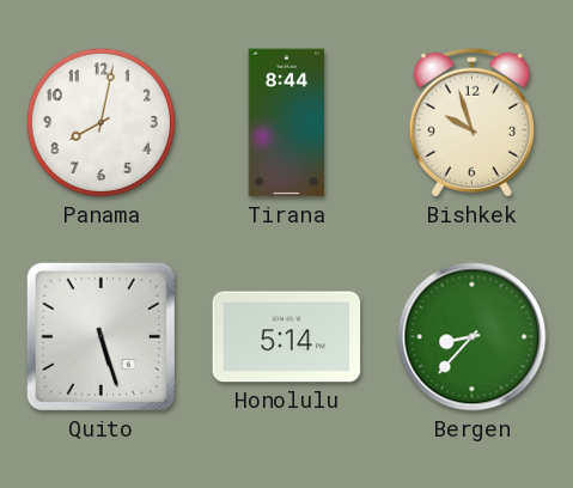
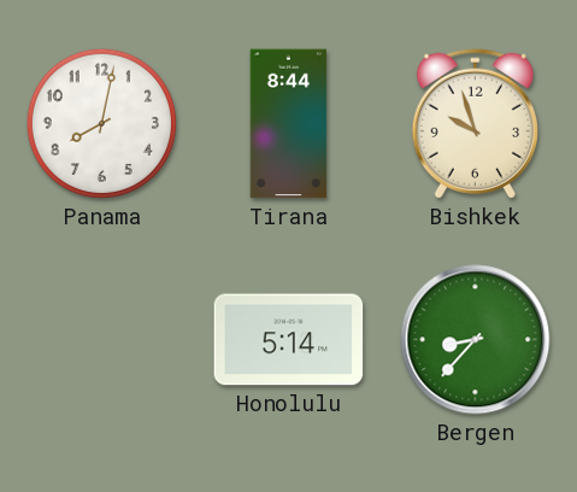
Quito: 5:27 -> none
